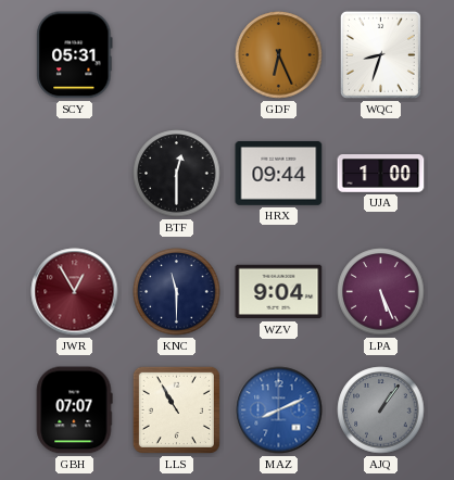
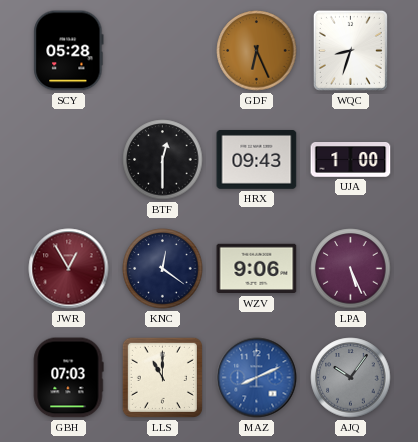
SCY: 05:31 -> 05:28
HRX: 09:44 -> 09:43
KNC: 11:30 -> 12:21
WZV: 9:04 -> 9:06
GBH: 07:07 -> 07:03
LLS: 10:55 -> 11:00
AJQ: 1:06 -> 10:06
